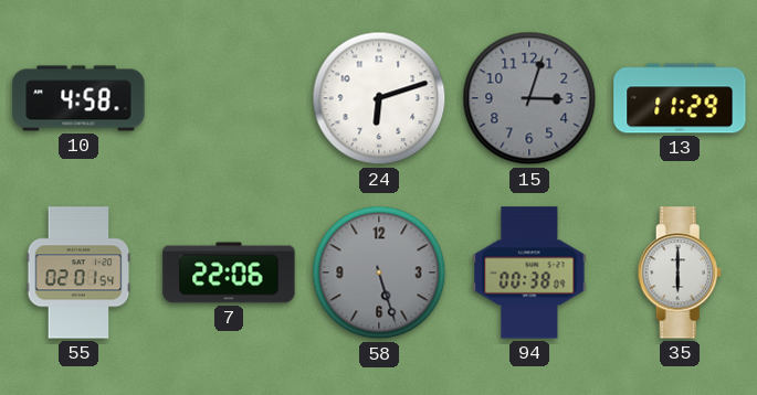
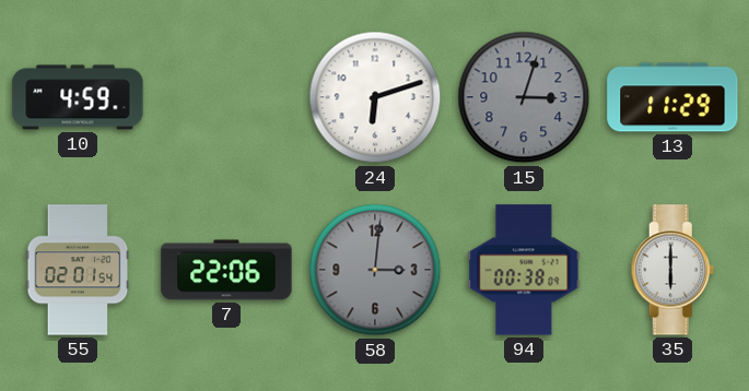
10: 4:58 -> 4:59
58: 5:27 -> 3:01
